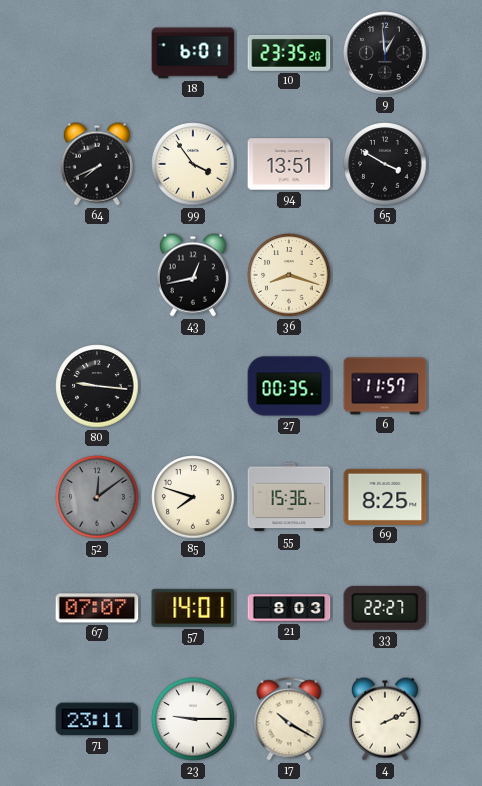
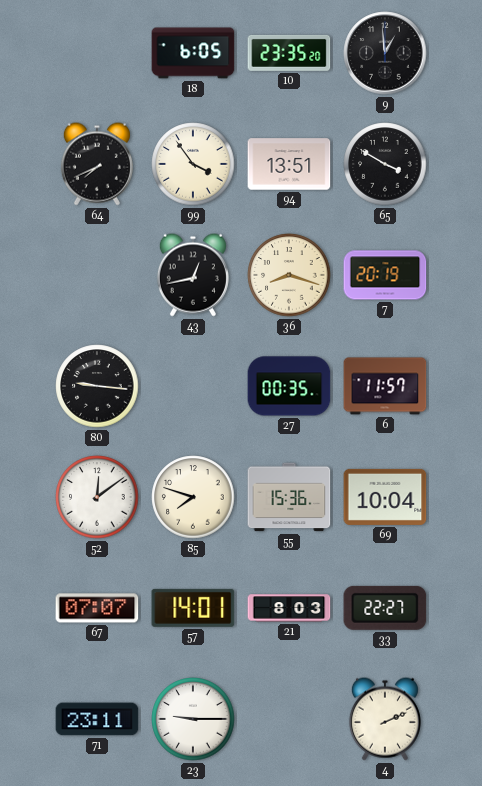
18: 6:01 -> 6:05
7: none -> 20:19
52 dial: grey -> white
69: 8:25 -> 10:04
17: 10:20 -> none
